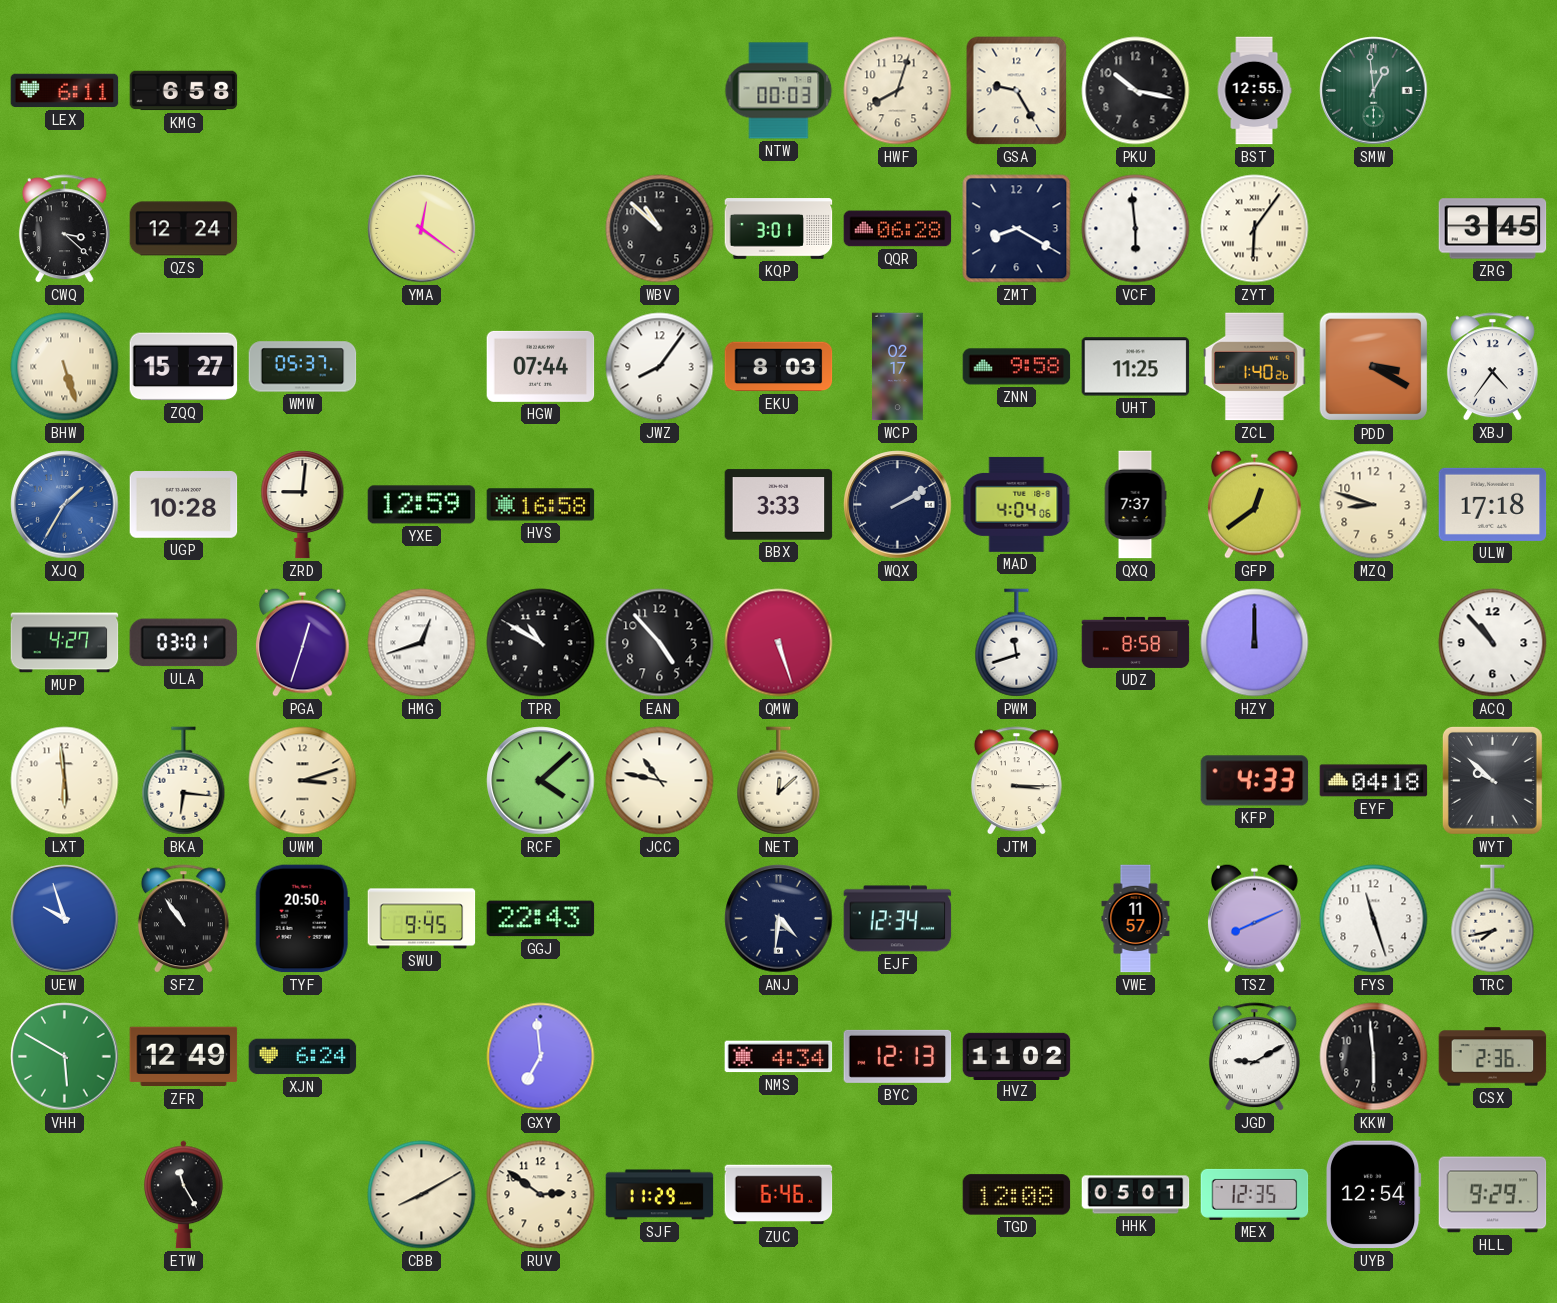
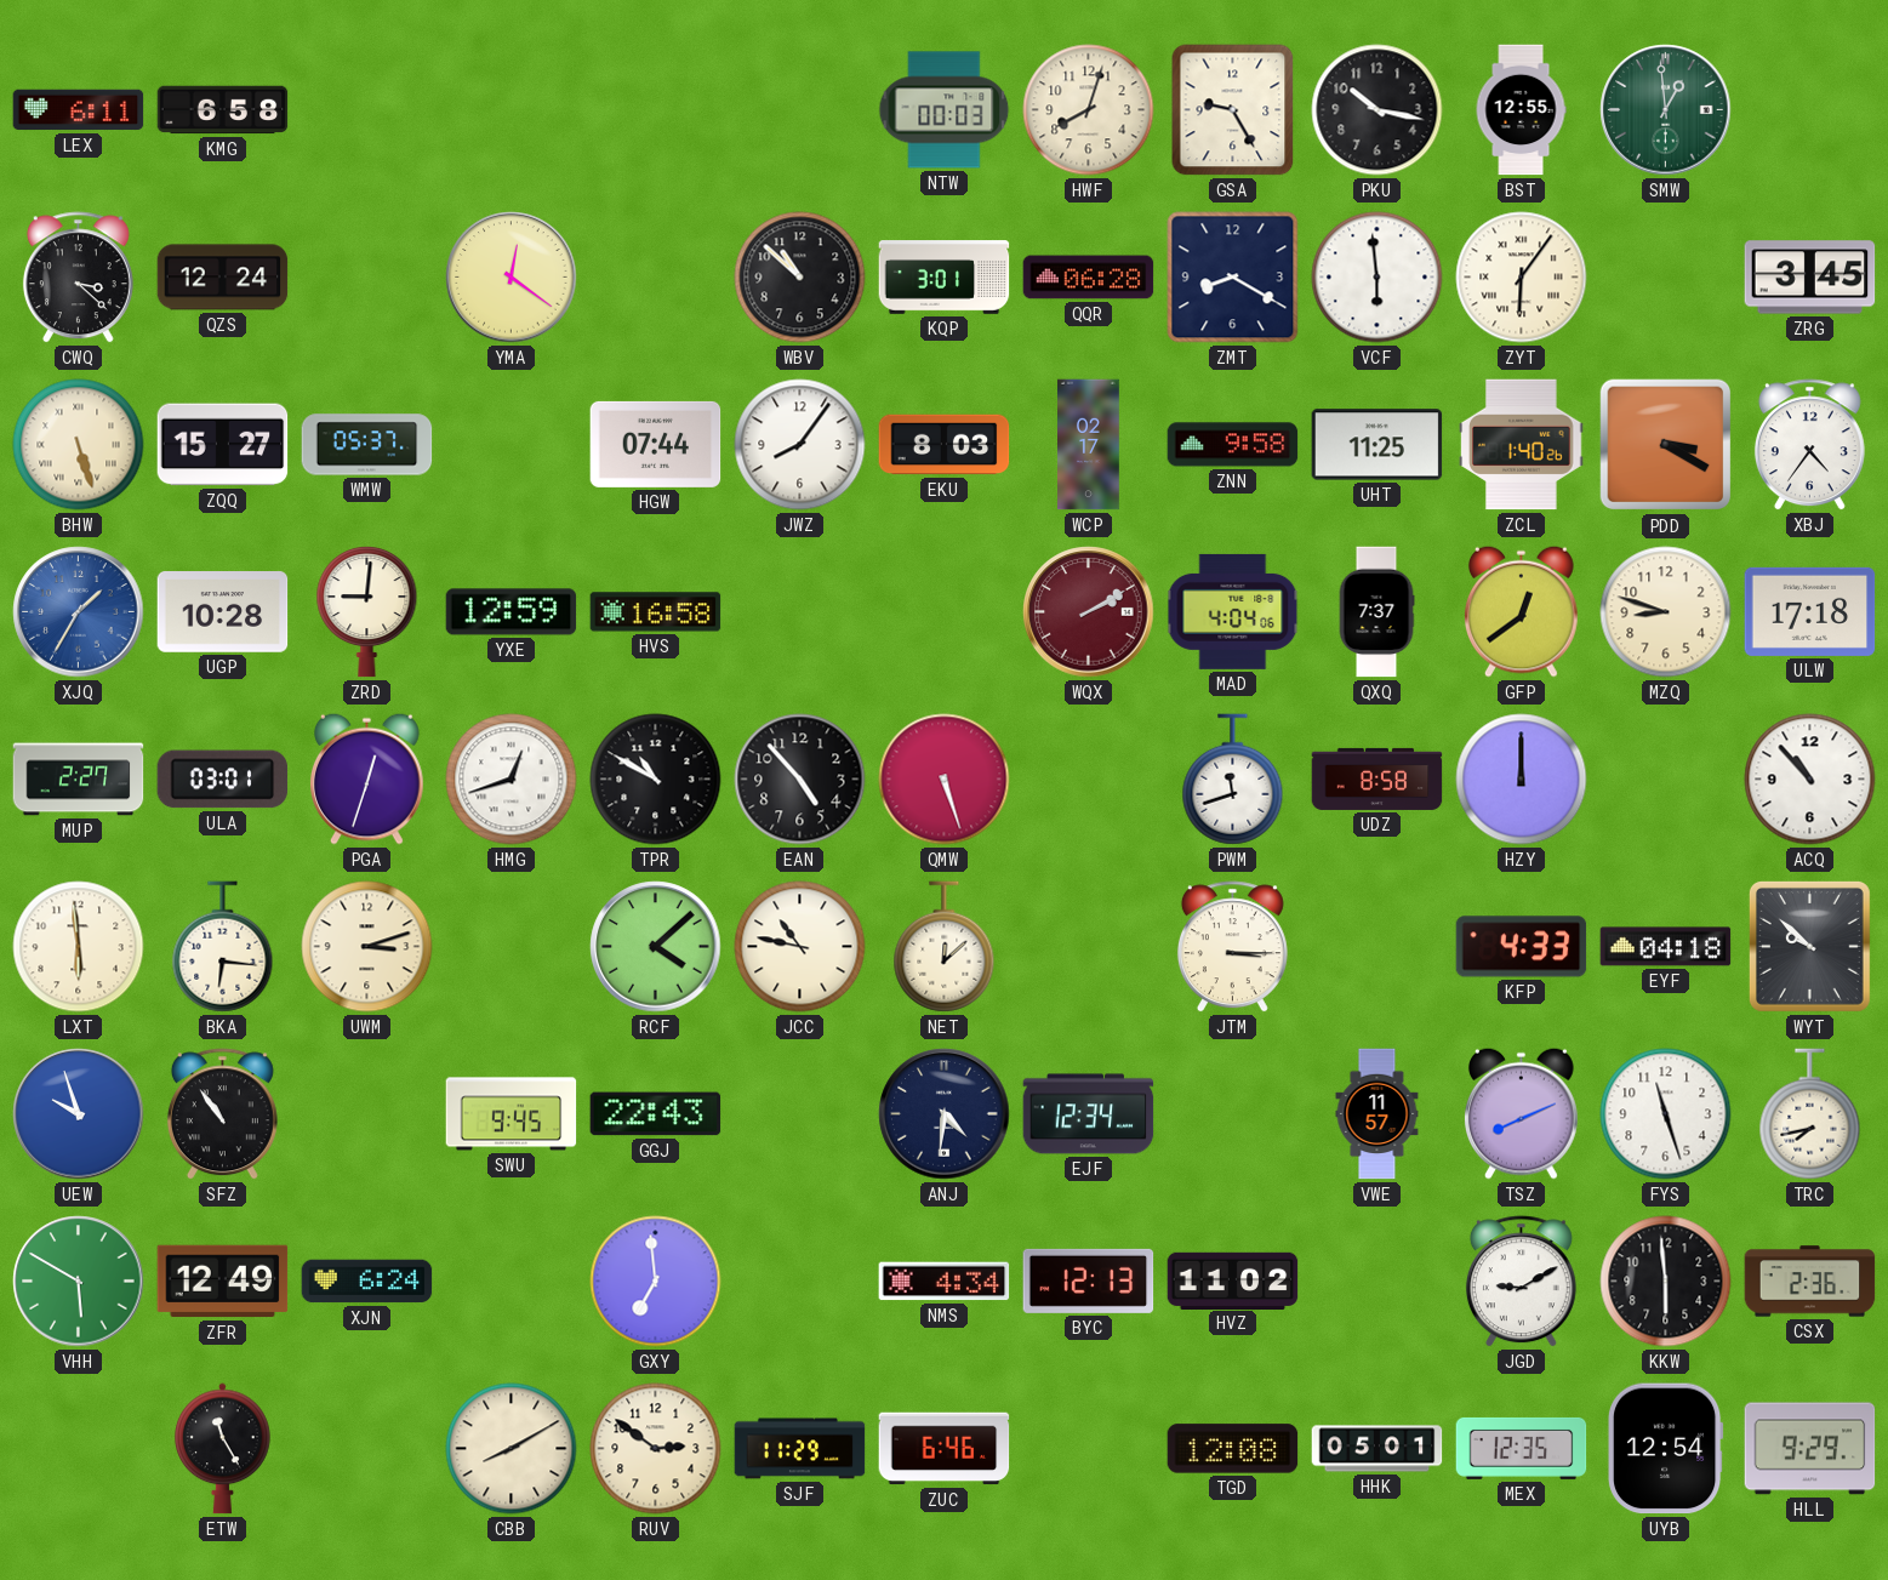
BBX: 3:33 -> none
WQX dial: navy -> burgundy
MUP: 4:27 -> 2:27
TYF: 20:50 -> none
